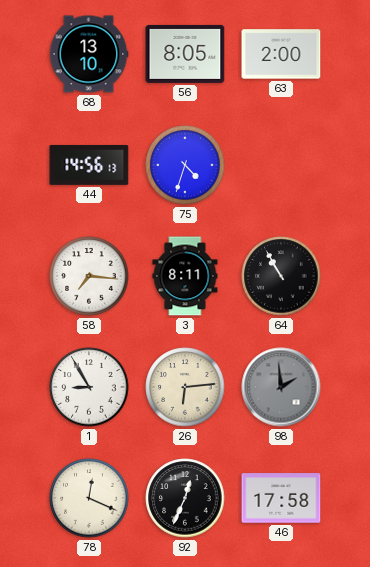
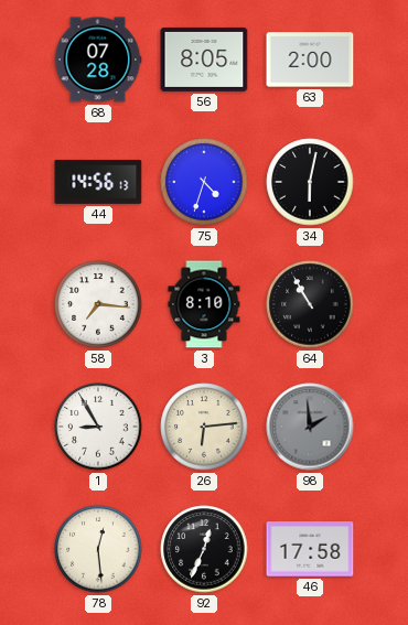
68: 13:10 -> 07:28
34: none -> 6:02
3: 8:11 -> 8:10
78: 12:19 -> 12:29
